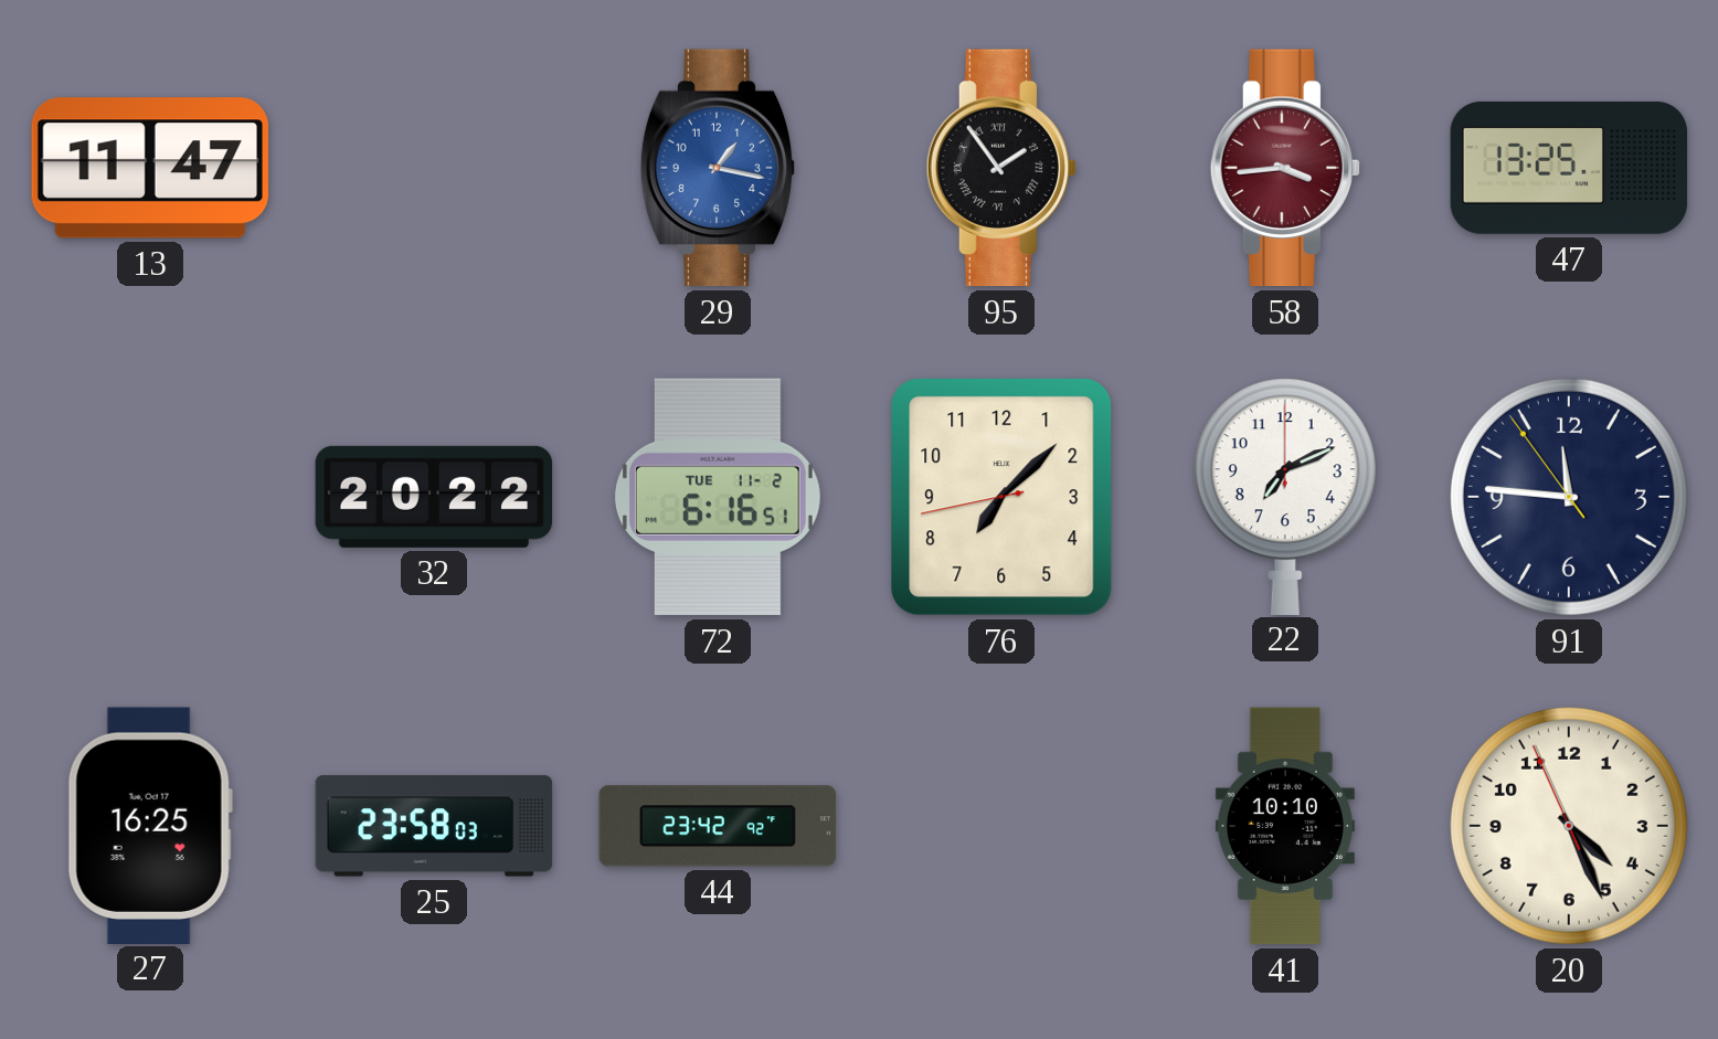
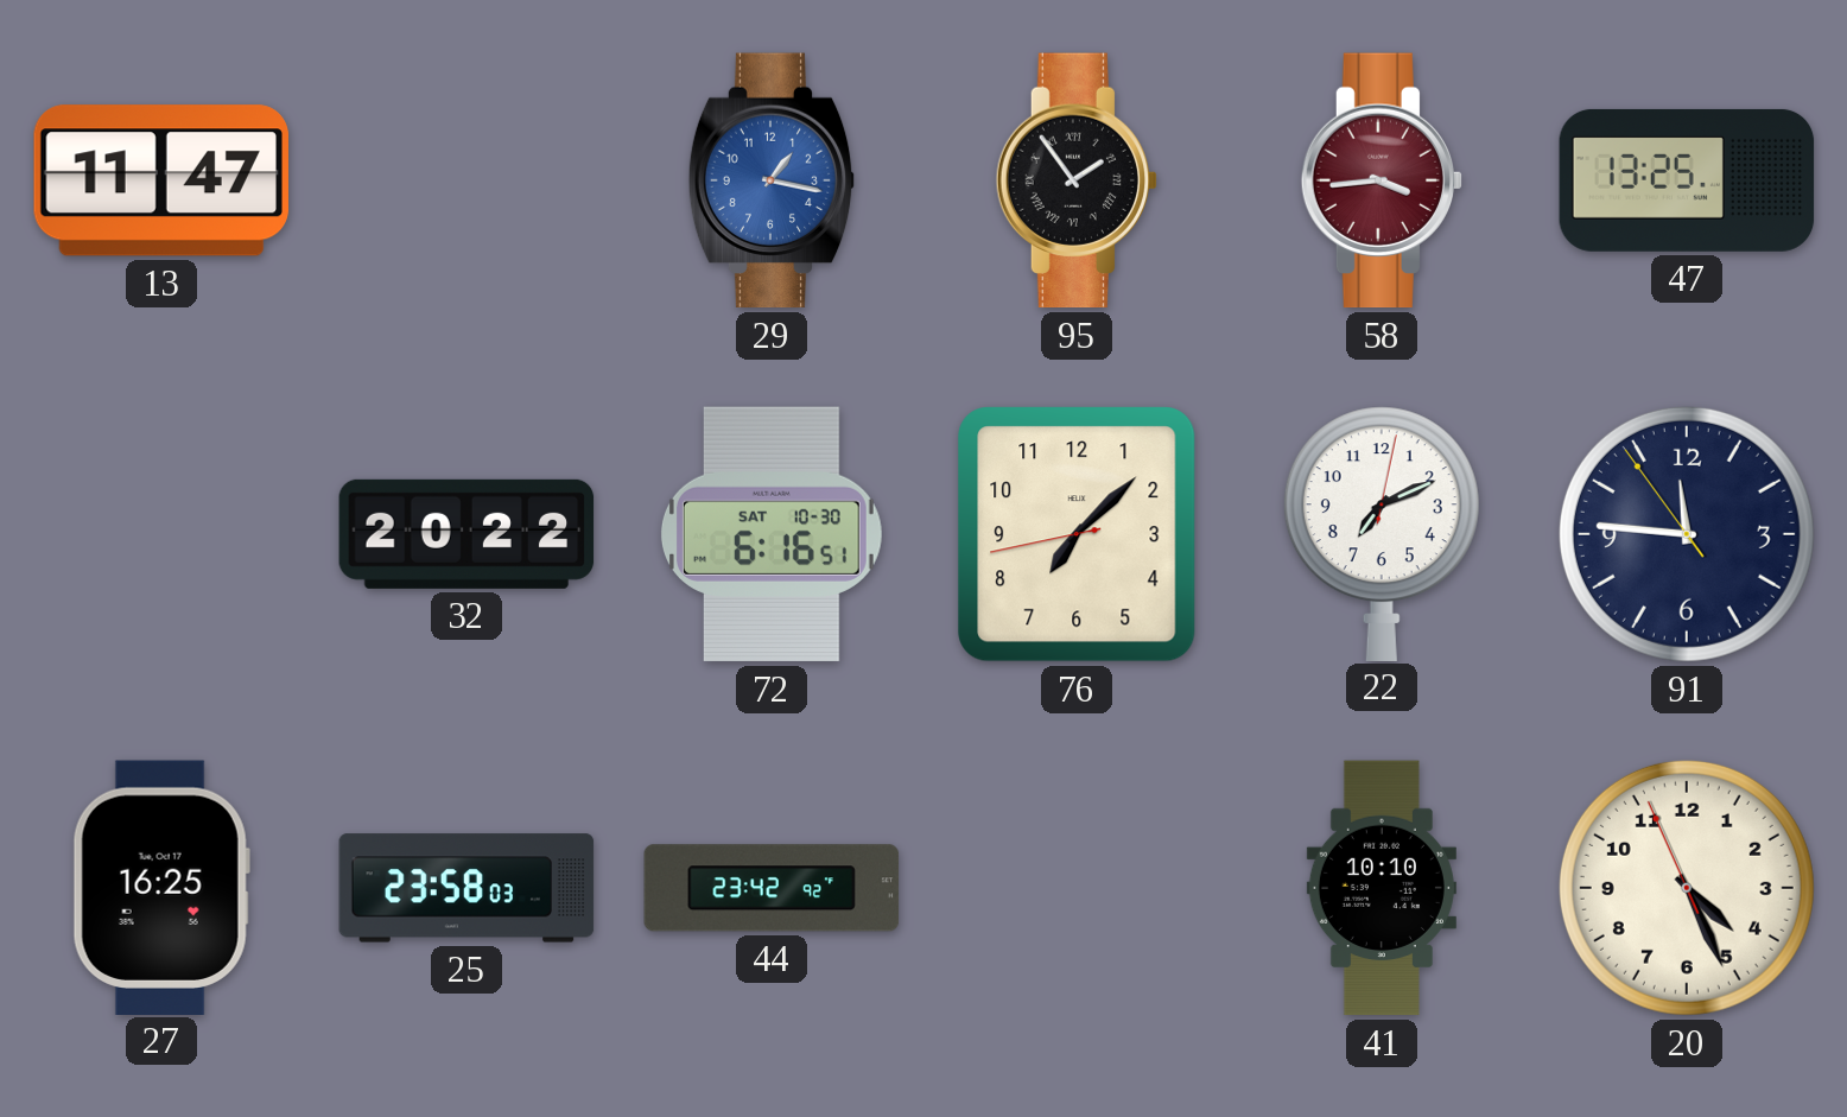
72 date: TUE 11-2 -> SAT 10-30
22: 7:11:00 -> 7:11:02
